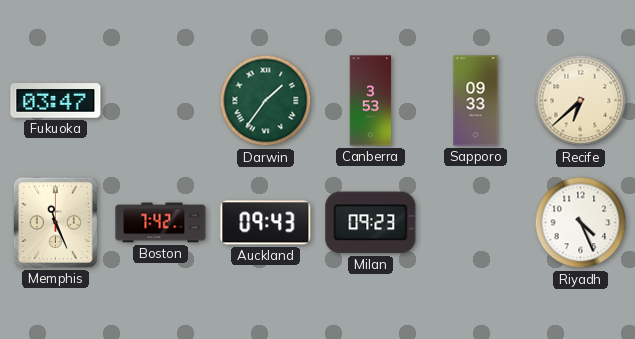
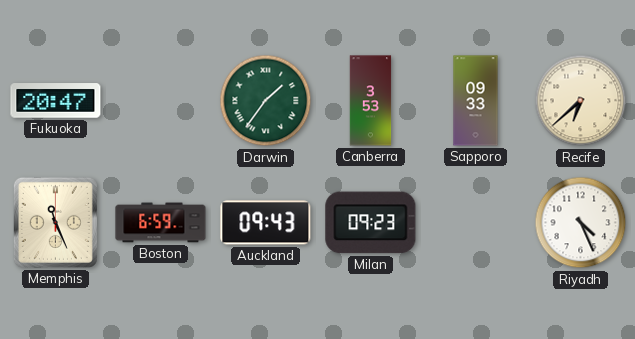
Fukuoka: 03:47 -> 20:47
Boston: 7:42 -> 6:59
